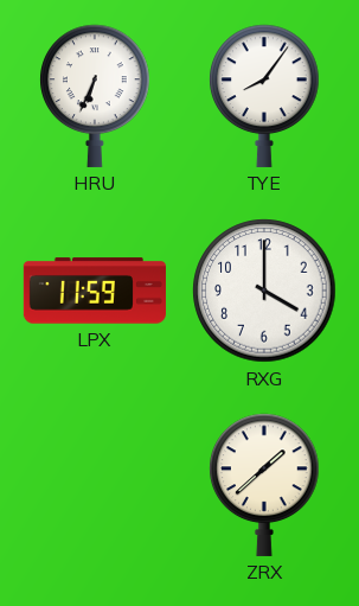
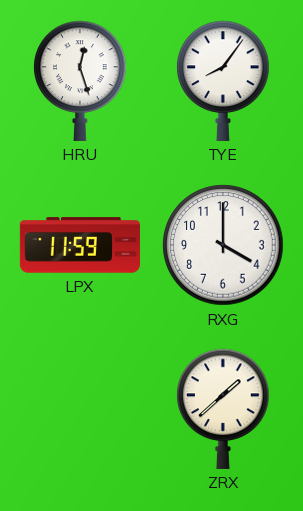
HRU: 6:34 -> 12:27
